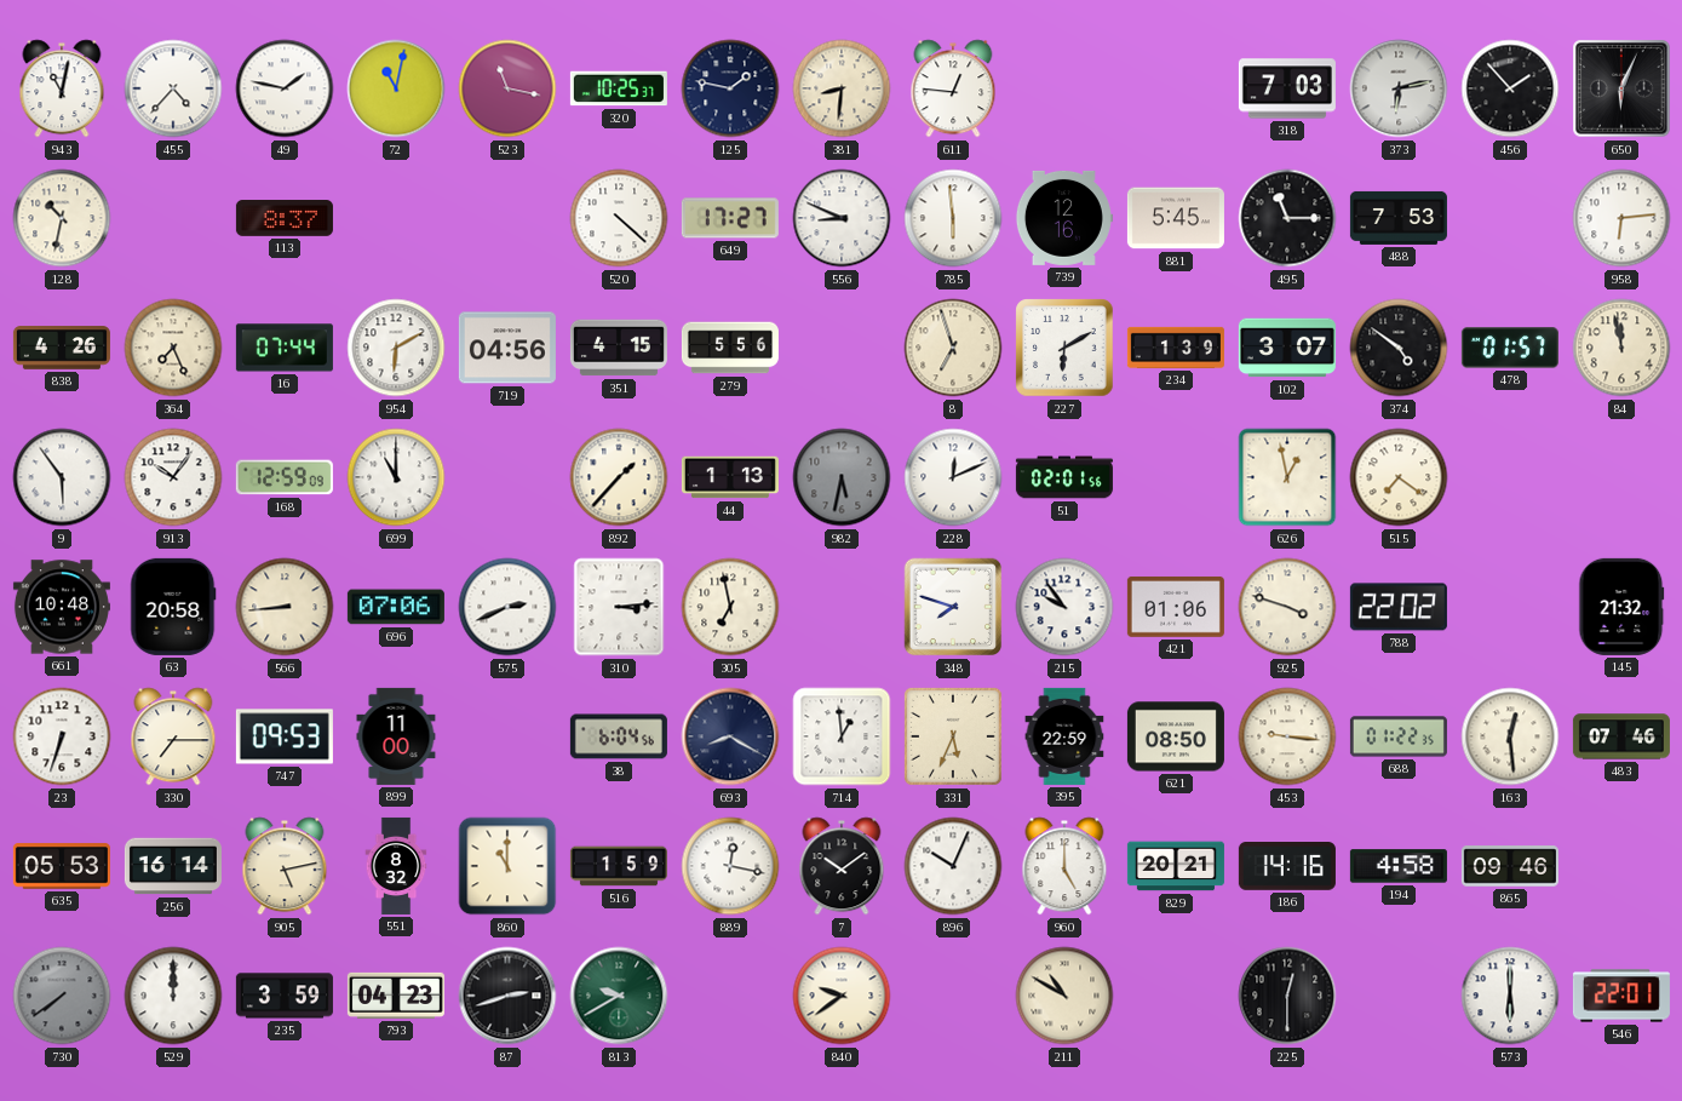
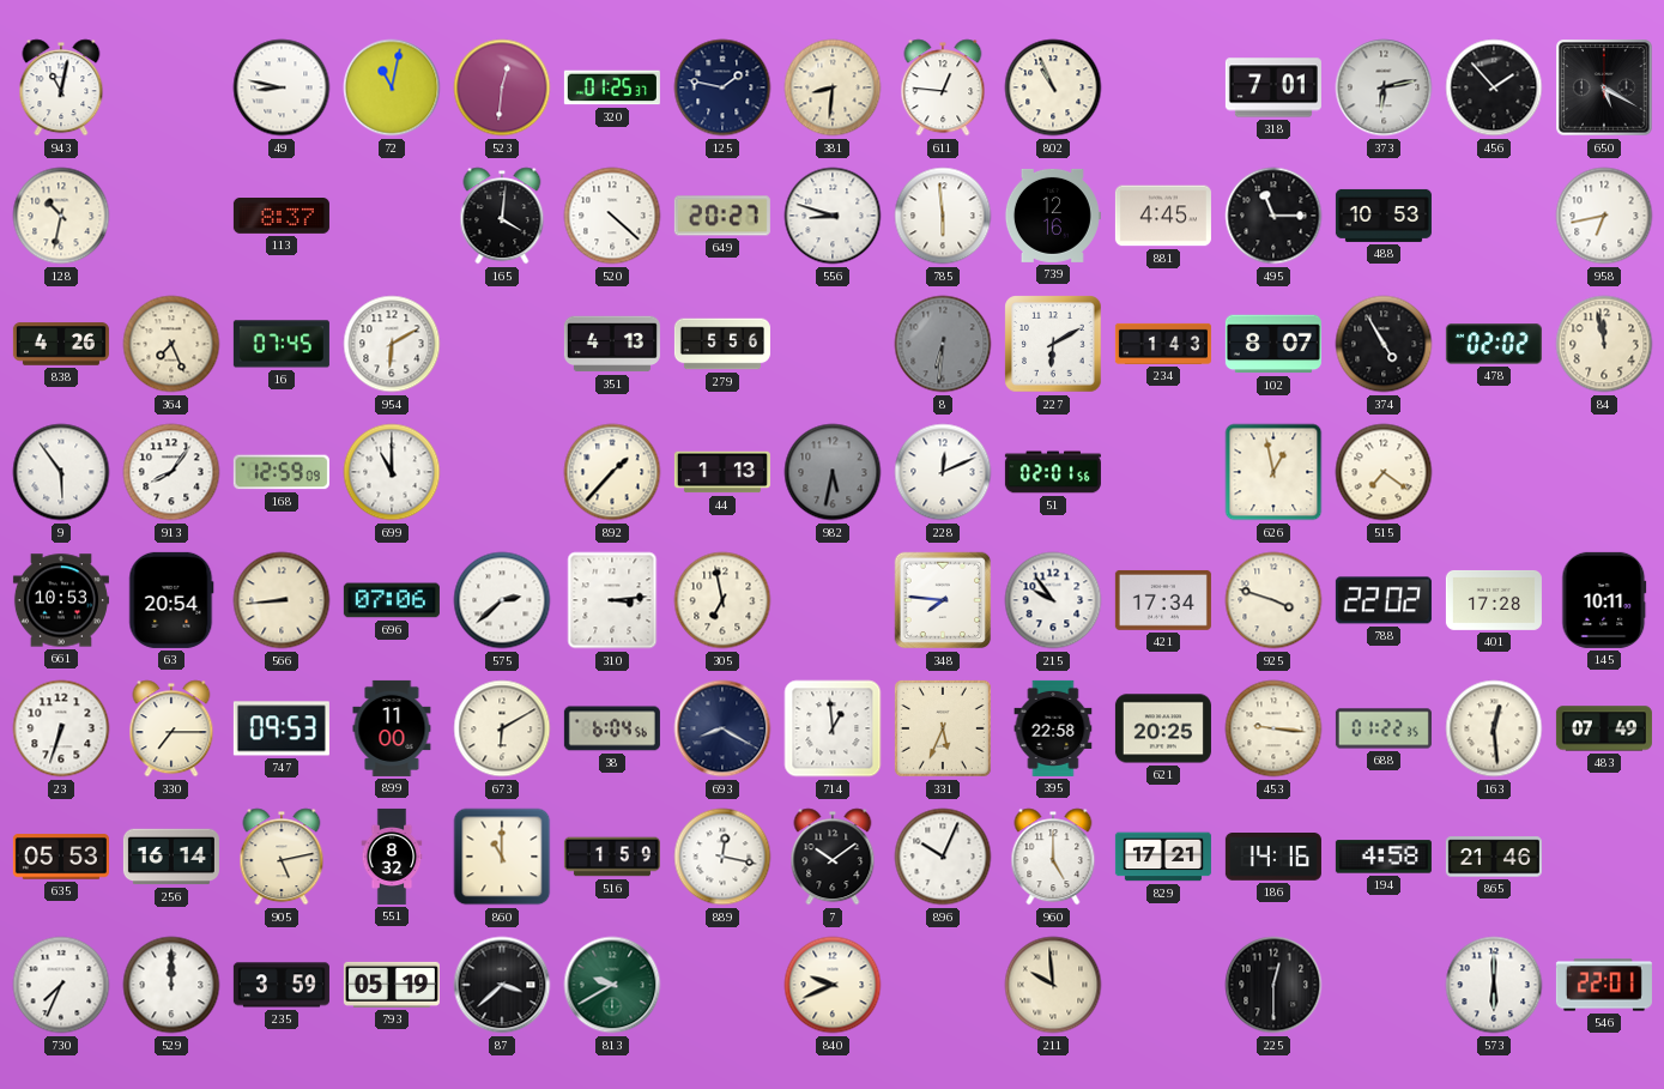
455: 4:37 -> none
49: 1:47 -> 8:47
523: 11:17 -> 12:31
320: 10:25 -> 01:25
802: none -> 10:56
318: 7:03 -> 7:01
650: 6:04 -> 5:20
165: none -> 4:01
649: 17:27 -> 20:27
556: 8:49 -> 8:48
881: 5:45 -> 4:45
488: 7:53 -> 10:53
958: 6:14 -> 6:43
16: 07:44 -> 07:45
719: 04:56 -> none
351: 4:15 -> 4:13
8: 6:57 -> 6:31
8 dial: cream -> grey
234: 1:39 -> 1:43
102: 3:07 -> 8:07
374: 4:51 -> 4:55
478: 01:57 -> 02:02
913: 10:06 -> 8:06
661: 10:48 -> 10:53
63: 20:58 -> 20:54
575: 2:41 -> 2:38
348: 7:48 -> 7:46
421: 01:06 -> 17:34
401: none -> 17:28
145: 21:32 -> 10:11
673: none -> 6:10
395: 22:59 -> 22:58
621: 08:50 -> 20:25
483: 07:46 -> 07:49
829: 20:21 -> 17:21
865: 09:46 -> 21:46
730: 7:39 -> 7:34
730 dial: grey -> white
793: 04:23 -> 05:19
87: 2:42 -> 3:38
840: 9:39 -> 9:41
211: 10:50 -> 9:59
